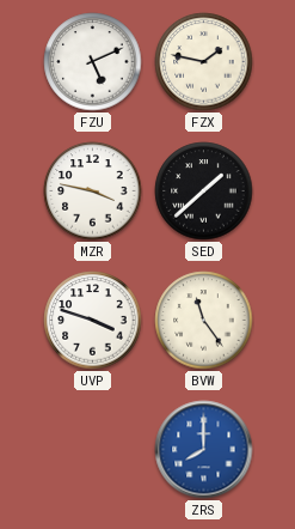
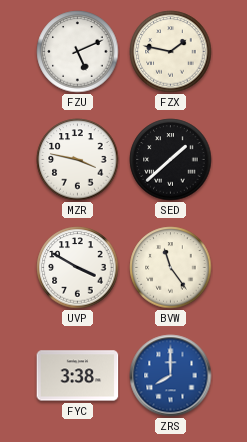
UVP: 3:48 -> 3:50
FYC: none -> 3:38
